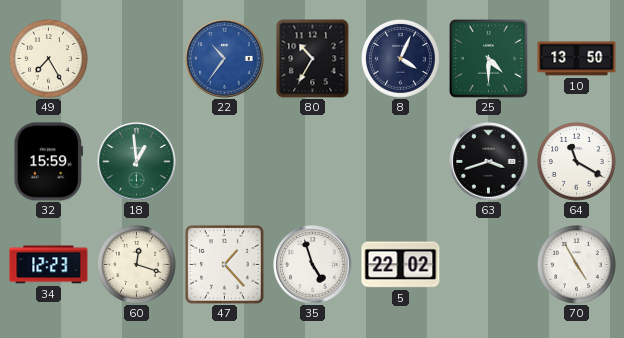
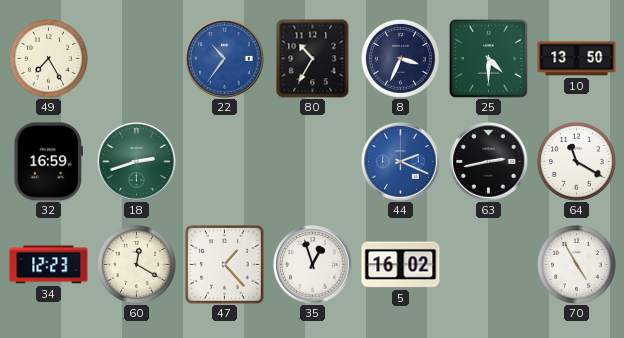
8: 4:04 -> 3:34
32: 15:59 -> 16:59
18: 12:59 -> 2:42
44: none -> 2:19
63: 3:42 -> 2:43
60: 12:18 -> 12:20
35: 4:57 -> 12:57
5: 22:02 -> 16:02
